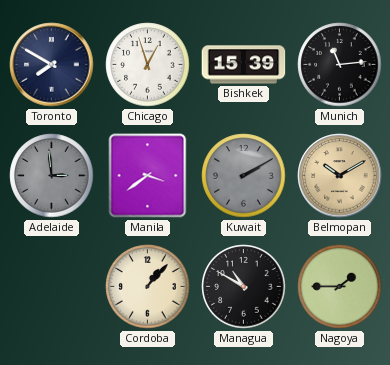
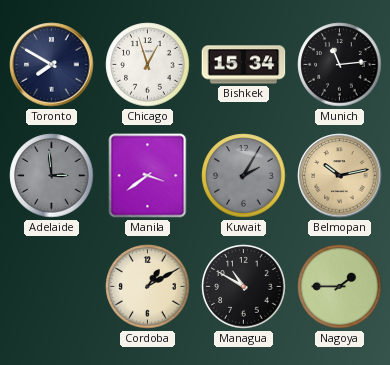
Bishkek: 15:39 -> 15:34
Kuwait: 2:10 -> 2:05
Belmopan: 10:10 -> 10:13
Cordoba: 1:07 -> 1:10
